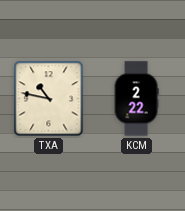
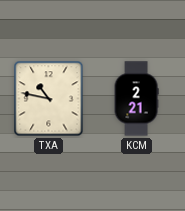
KCM: 2:22 -> 2:21
